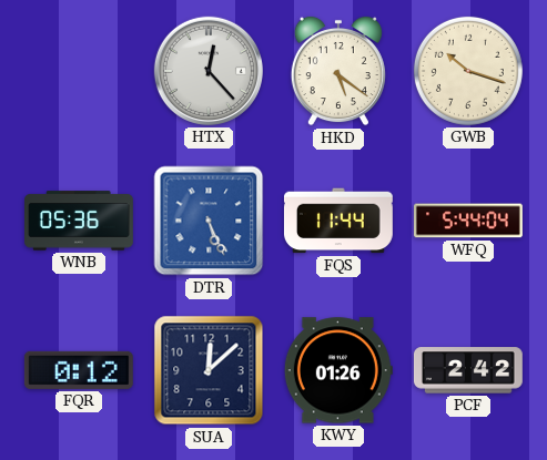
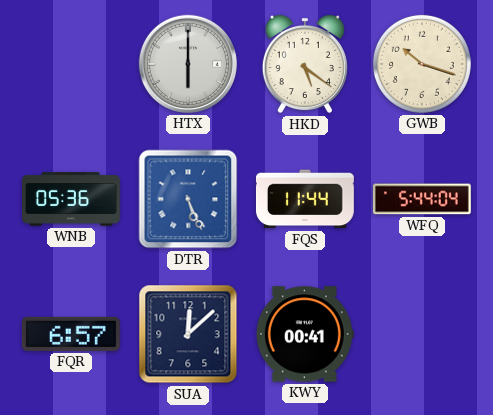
HTX: 12:23 -> 6:00
FQR: 0:12 -> 6:57
KWY: 01:26 -> 00:41
PCF: 2:42 -> none
